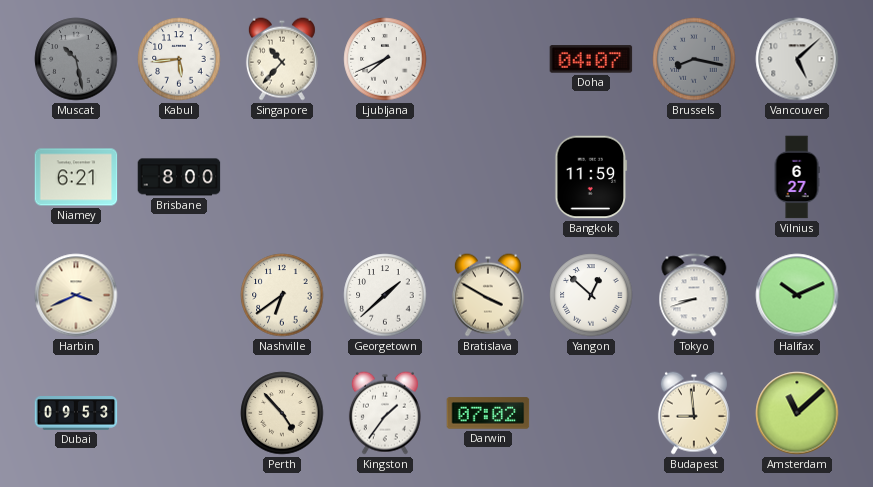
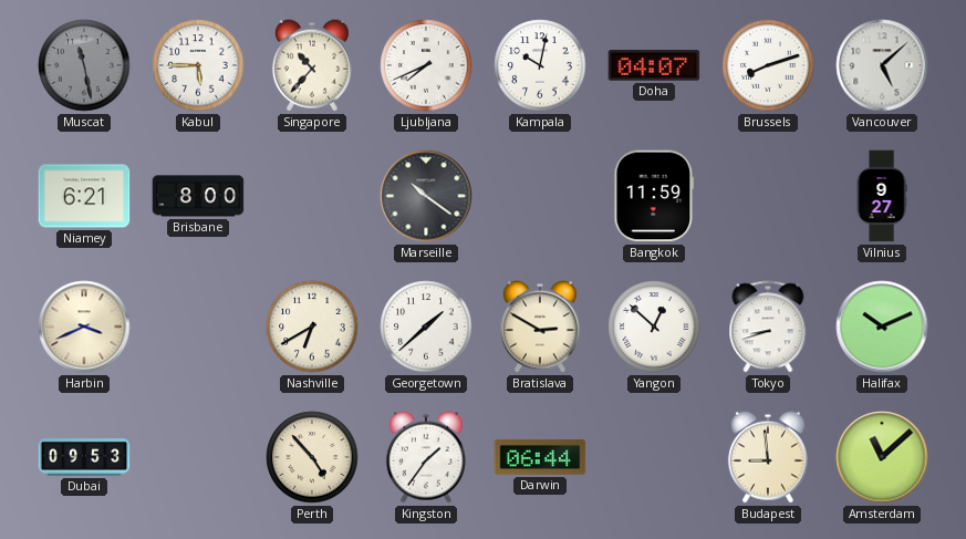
Muscat: 10:28 -> 11:28
Kabul: 5:44 -> 5:45
Kampala: none -> 10:02
Brussels: 8:17 -> 8:12
Brussels dial: grey -> white
Marseille: none -> 10:21
Vilnius: 6:27 -> 9:27
Nashville: 6:39 -> 6:40
Bratislava: 3:50 -> 2:50
Darwin: 07:02 -> 06:44
